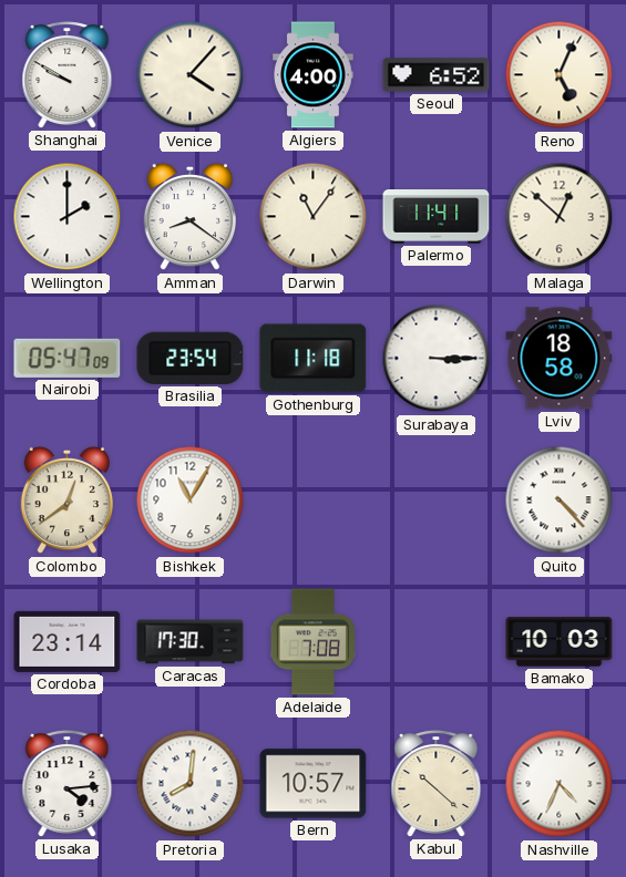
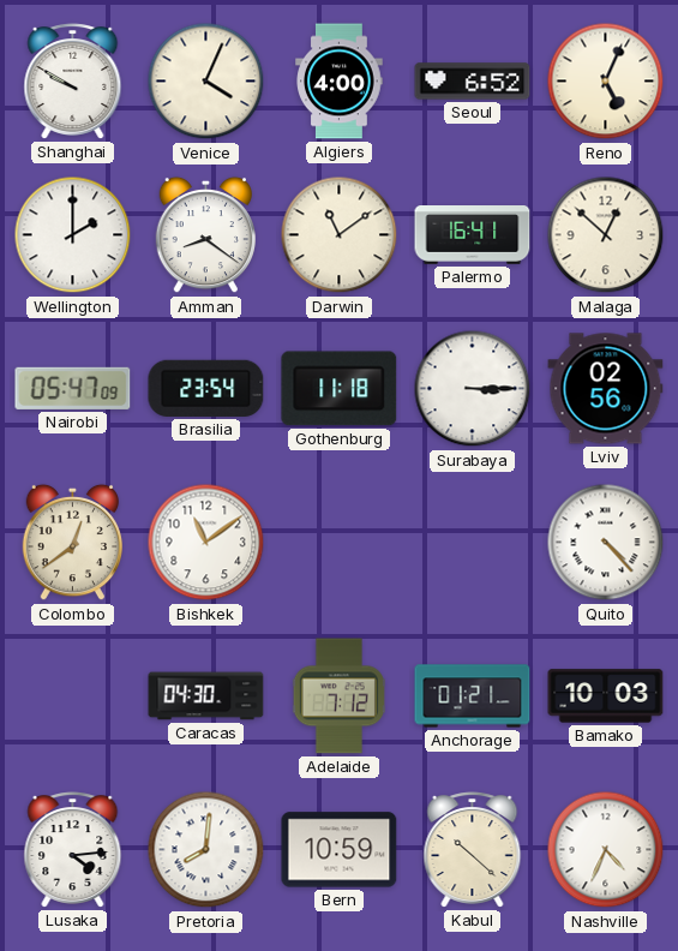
Venice: 4:07 -> 4:04
Darwin: 11:06 -> 11:09
Palermo: 11:41 -> 16:41
Lviv: 18:58 -> 02:56
Bishkek: 11:05 -> 11:09
Cordoba: 23:14 -> none
Caracas: 17:30 -> 04:30
Adelaide: 7:08 -> 7:12
Anchorage: none -> 01:21
Bern: 10:57 -> 10:59
